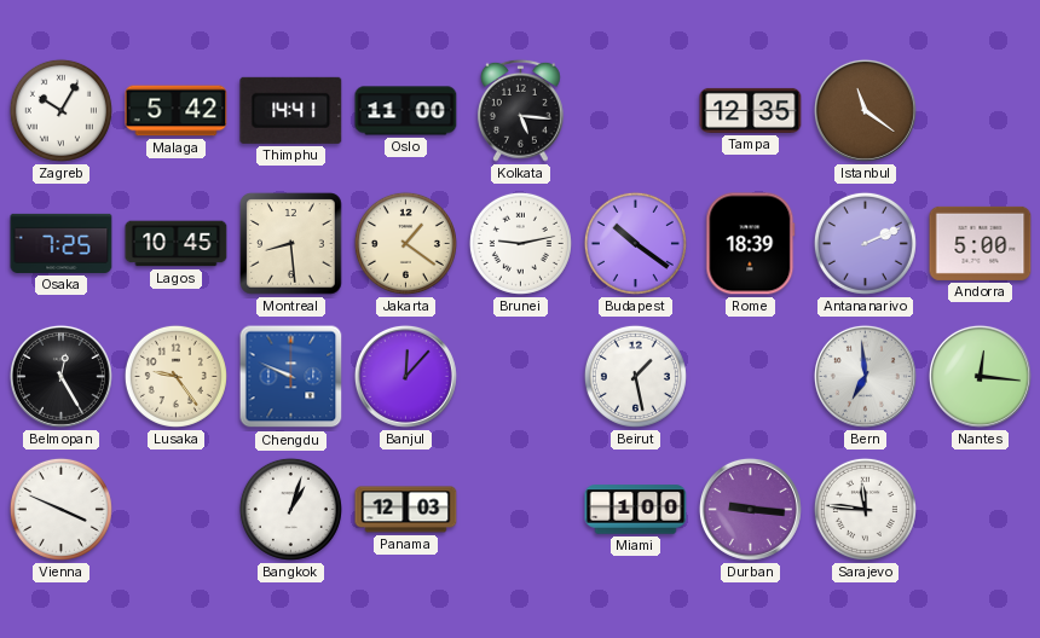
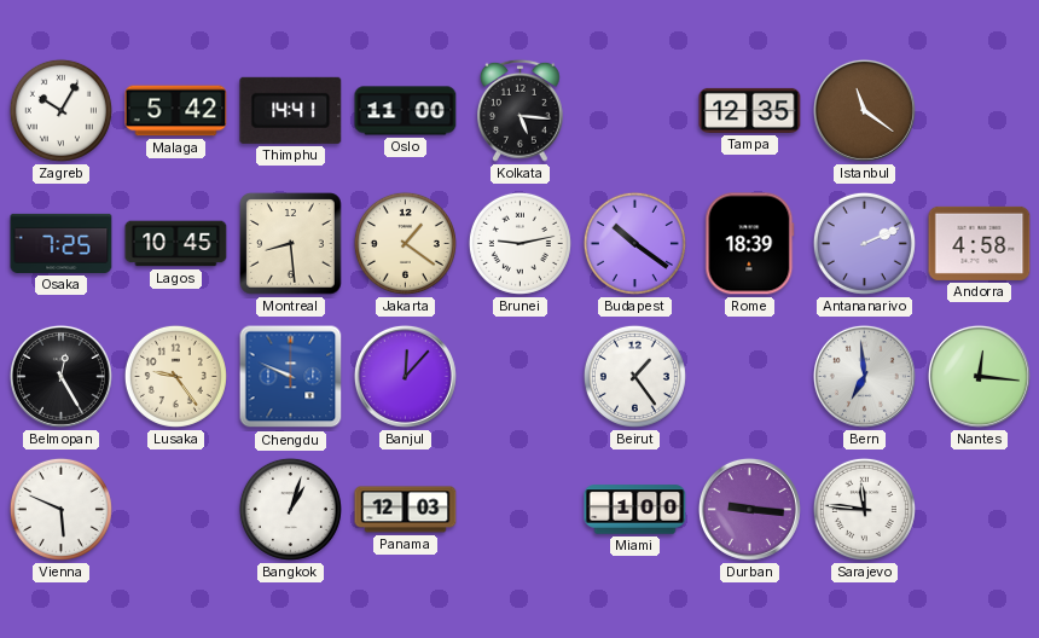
Andorra: 5:00 -> 4:58
Beirut: 1:28 -> 1:24
Vienna: 3:49 -> 5:49
